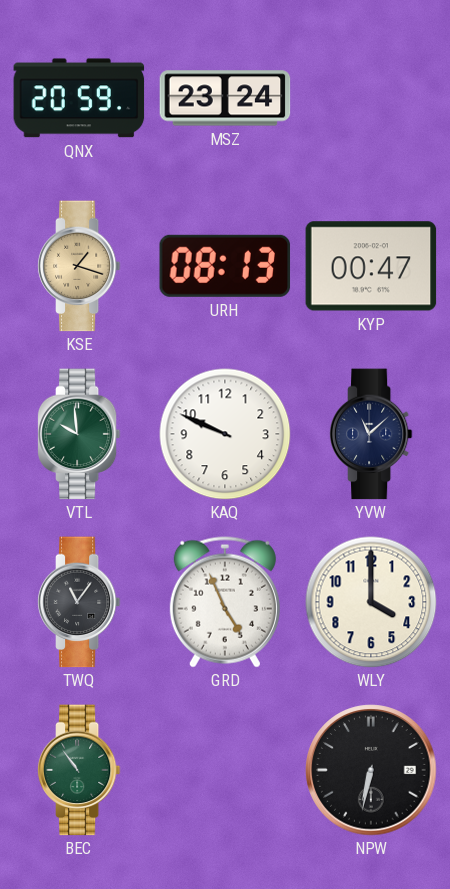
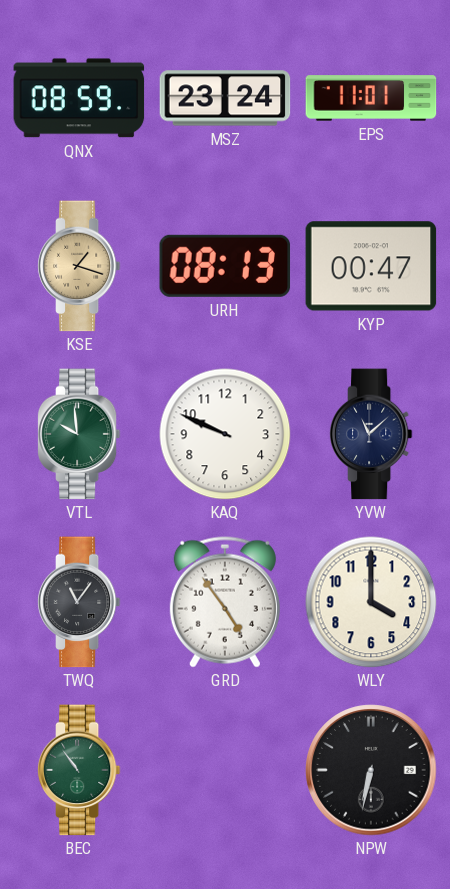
QNX: 20:59 -> 08:59
EPS: none -> 11:01
GRD: 4:56 -> 4:54
